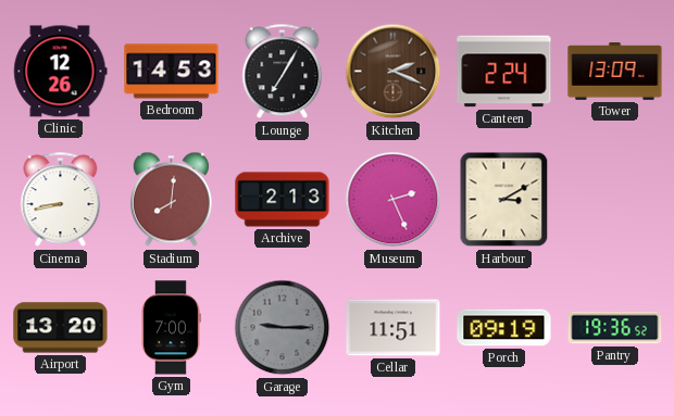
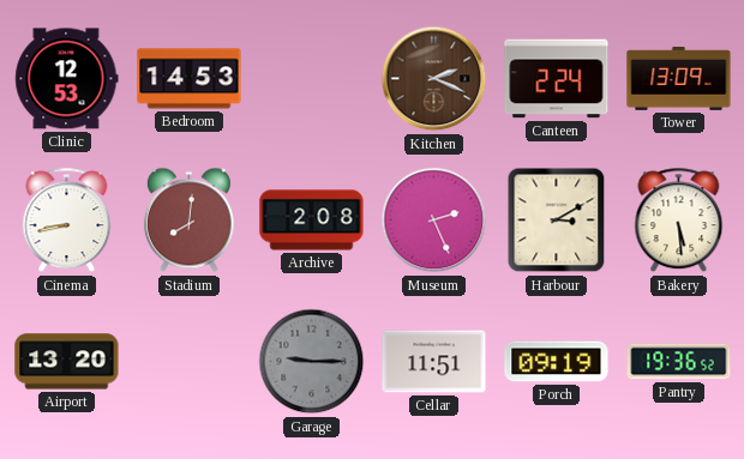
Clinic: 12:26 -> 12:53
Lounge: 7:05 -> none
Archive: 2:13 -> 2:08
Bakery: none -> 5:29
Gym: 7:00 -> none
